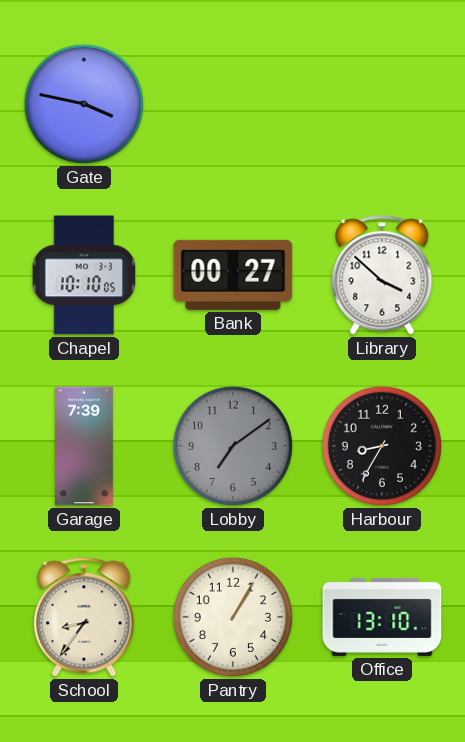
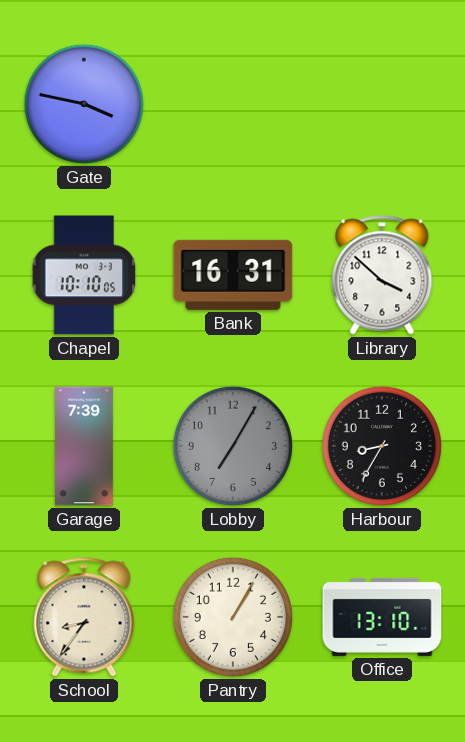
Bank: 00:27 -> 16:31
Lobby: 7:09 -> 7:05
